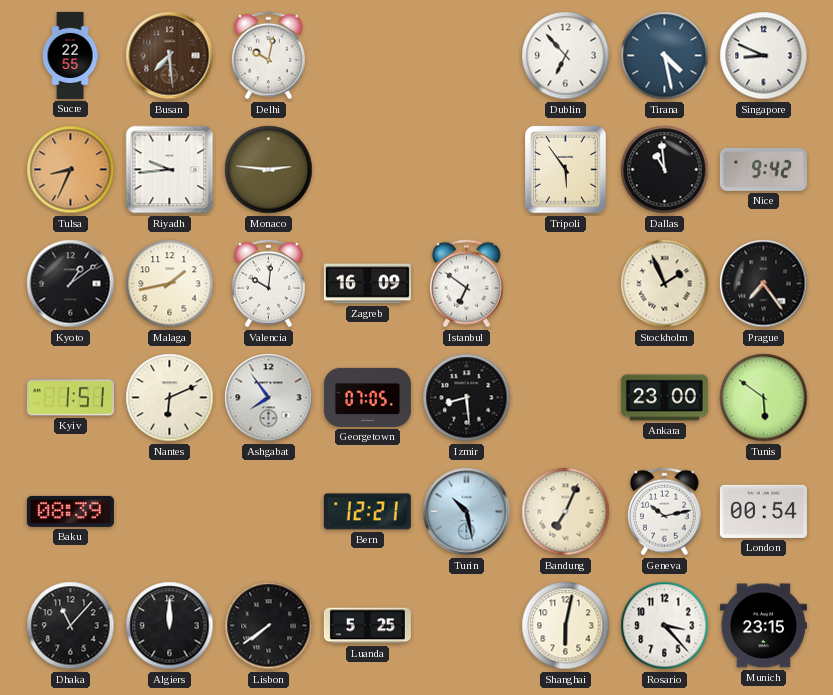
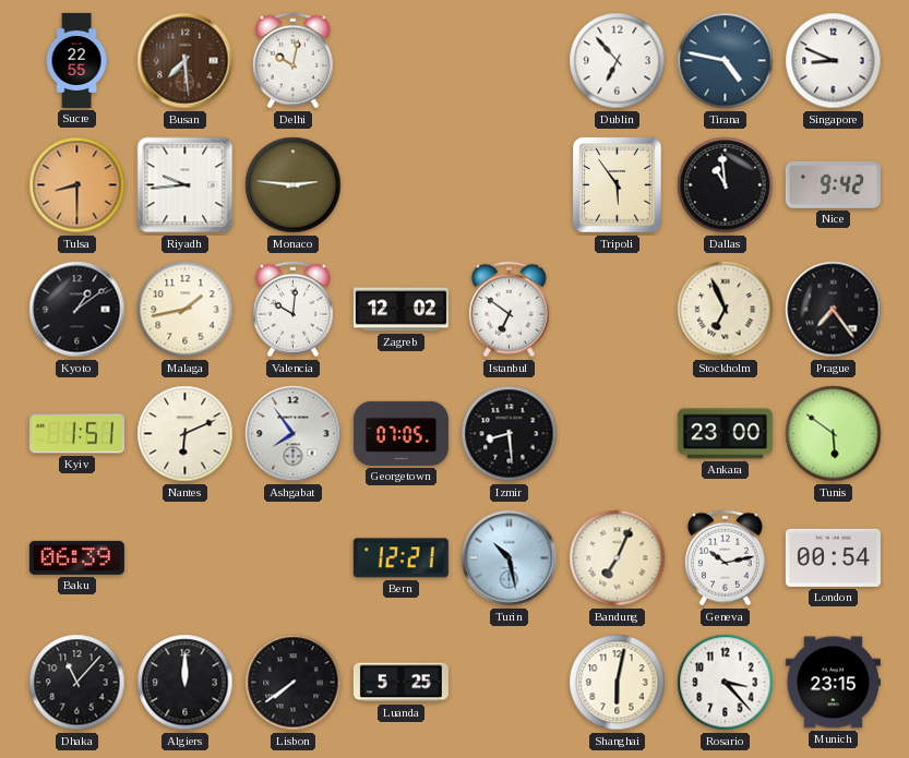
Tirana: 4:28 -> 4:47
Tulsa: 8:34 -> 8:30
Zagreb: 16:09 -> 12:02
Stockholm: 1:56 -> 6:56
Baku: 08:39 -> 06:39
